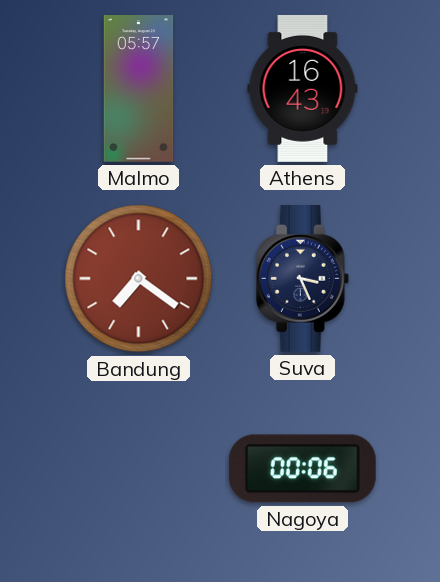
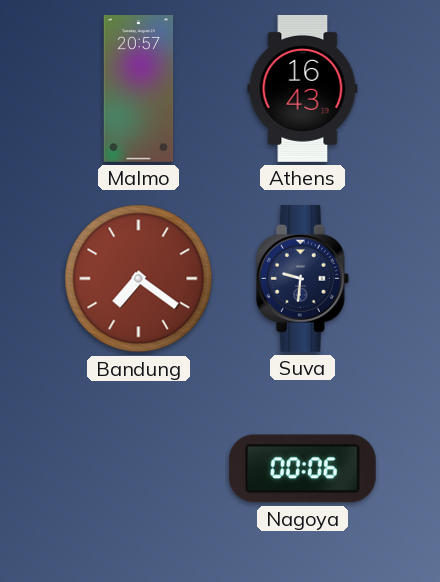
Malmo: 05:57 -> 20:57
Suva: 3:26 -> 9:31
